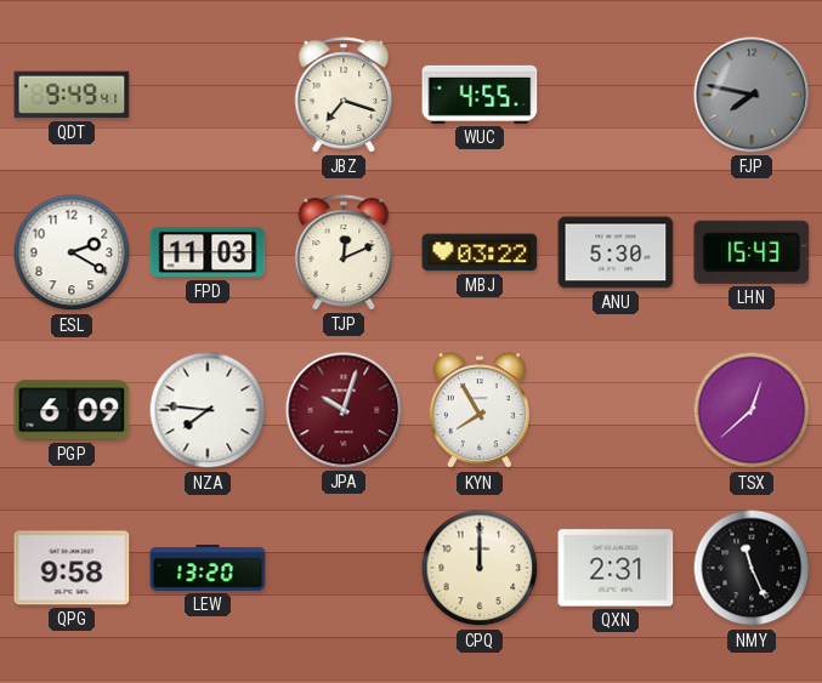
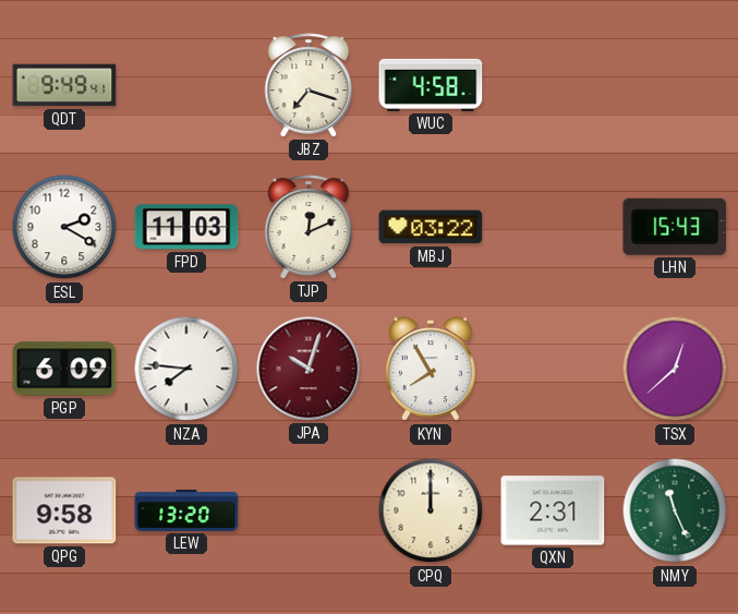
WUC: 4:55 -> 4:58
FJP: 7:47 -> none
ANU: 5:30 -> none
NMY dial: black -> green
